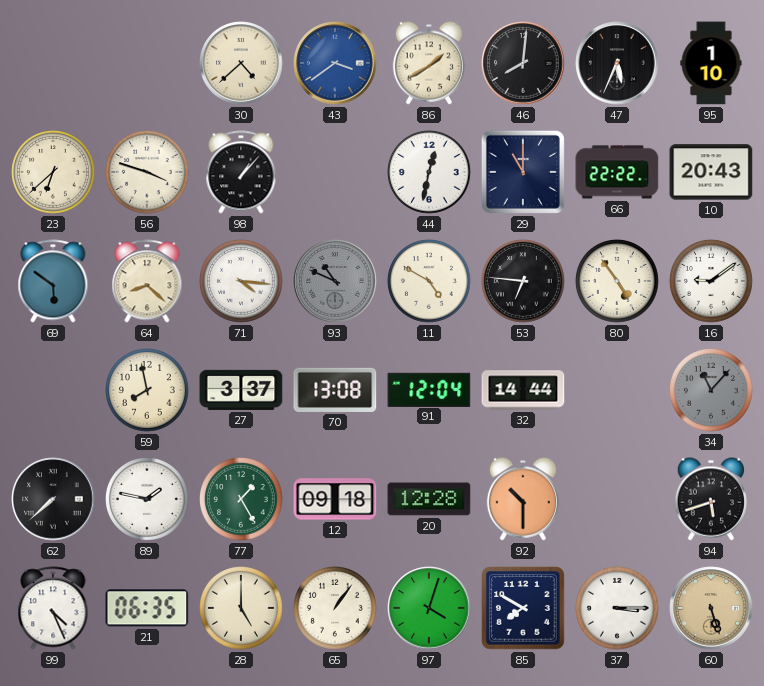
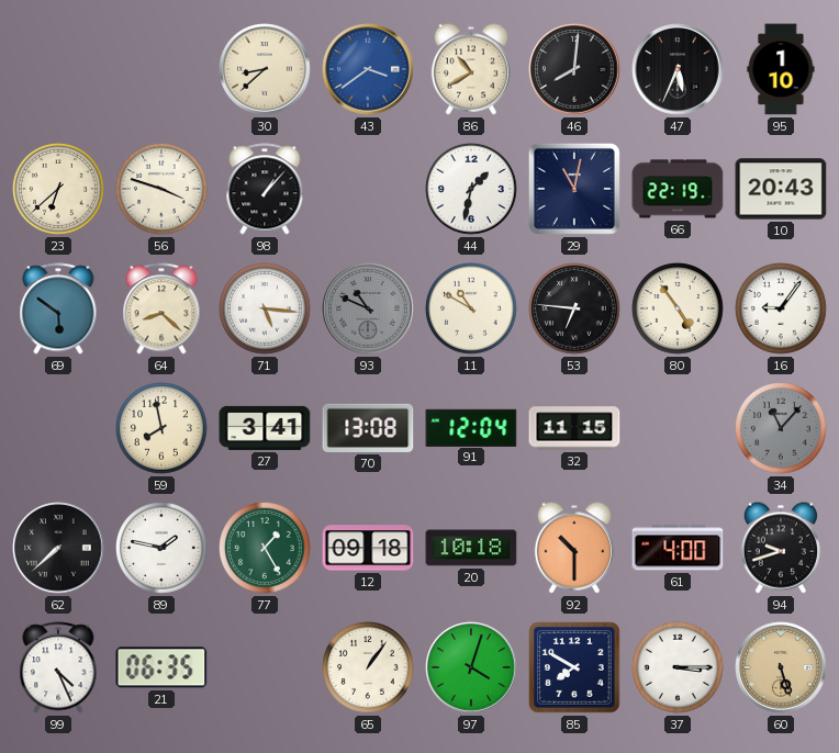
30: 4:38 -> 8:38
86: 1:40 -> 10:40
44: 12:32 -> 1:32
29: 11:00 -> 11:02
66: 22:22 -> 22:19
71: 4:16 -> 5:16
11: 4:50 -> 10:50
16: 9:09 -> 9:06
27: 3:37 -> 3:41
32: 14:44 -> 11:15
20: 12:28 -> 10:18
61: none -> 4:00
94: 5:42 -> 9:42
28: 5:00 -> none
